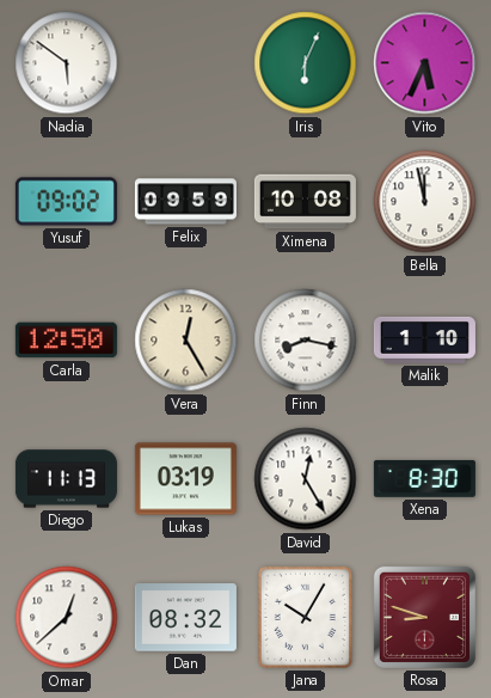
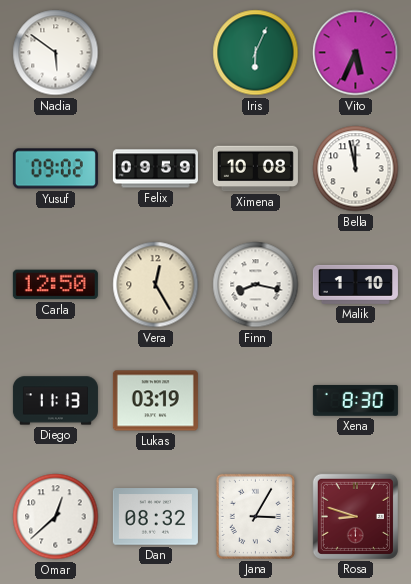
David: 12:25 -> none
Jana: 10:05 -> 3:05
